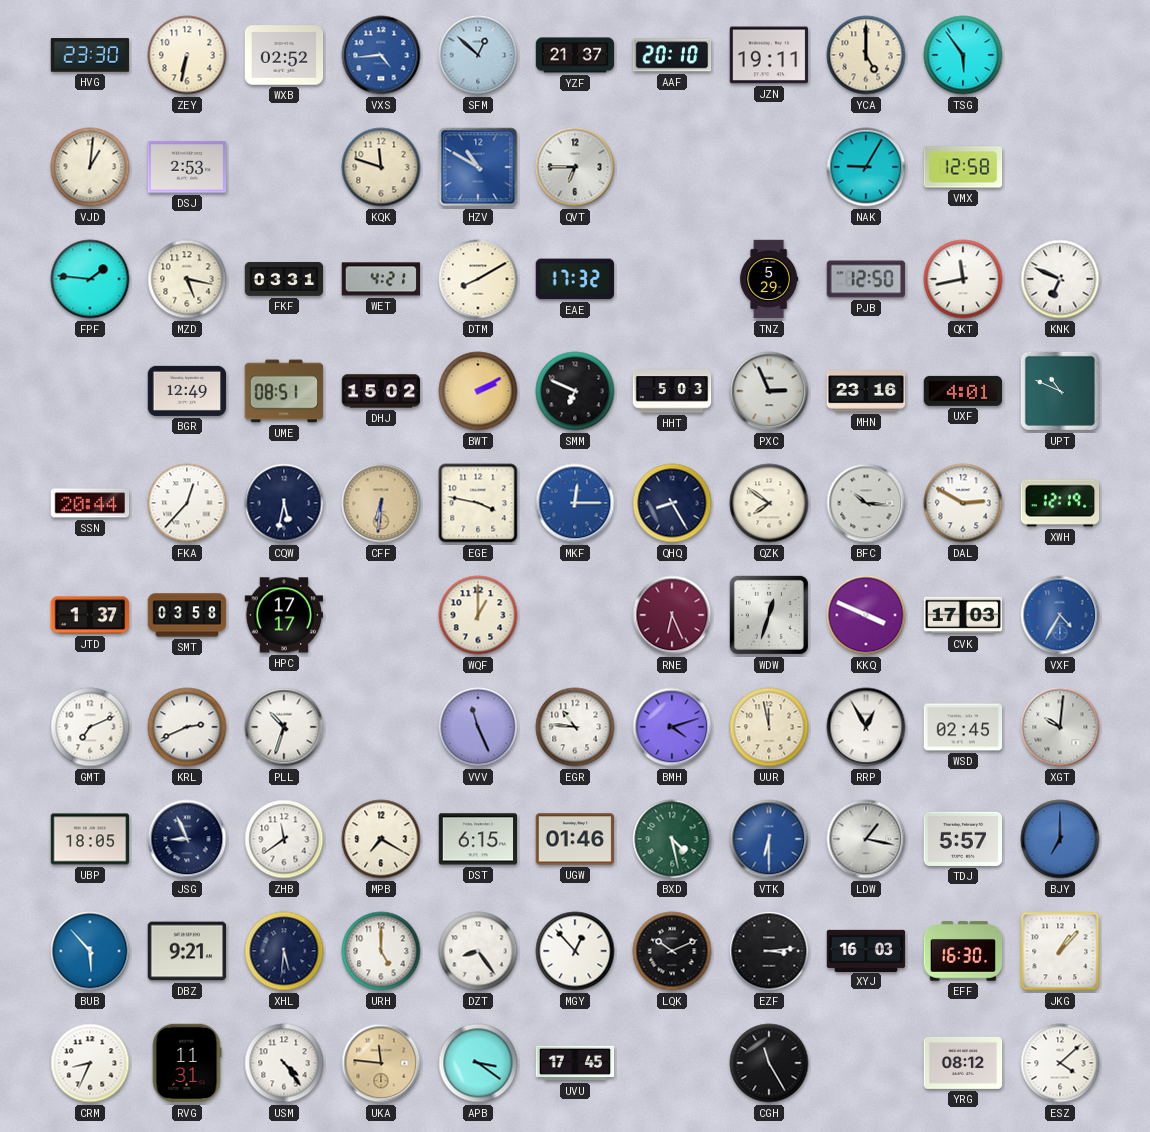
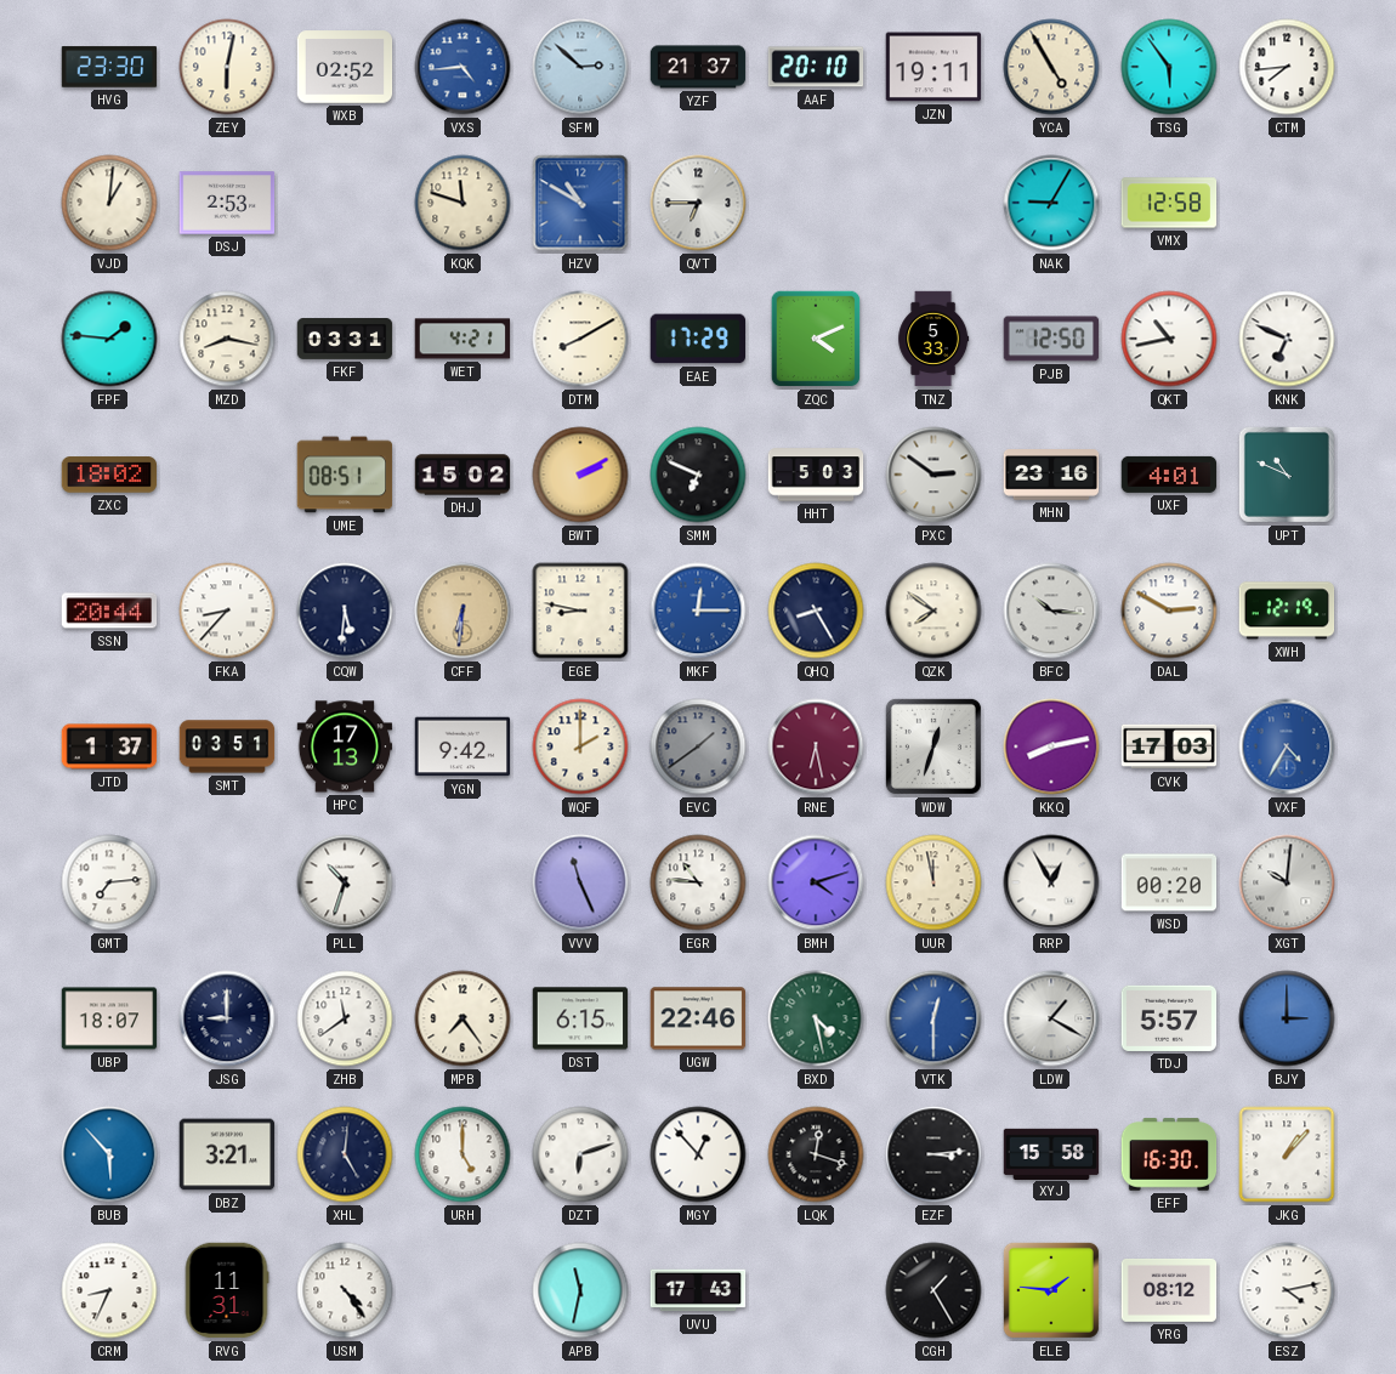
ZEY: 6:32 -> 6:02
SFM: 12:52 -> 2:52
YCA: 5:00 -> 4:55
CTM: none -> 7:44
MZD: 5:17 -> 8:17
EAE: 17:32 -> 17:29
ZQC: none -> 4:11
TNZ: 5:29 -> 5:33
QKT: 11:43 -> 10:43
ZXC: none -> 18:02
BGR: 12:49 -> none
PXC: 2:56 -> 2:51
FKA: 12:37 -> 8:37
CQW: 5:32 -> 5:31
EGE: 3:47 -> 8:47
SMT: 03:58 -> 03:51
HPC: 17:17 -> 17:13
YGN: none -> 9:42
WQF: 1:00 -> 2:00
EVC: none -> 1:39
RNE: 6:26 -> 6:28
KKQ: 3:49 -> 8:13
GMT: 7:11 -> 7:14
KRL: 2:41 -> none
WSD: 02:45 -> 00:20
UBP: 18:05 -> 18:07
JSG: 8:56 -> 9:00
MPB: 7:20 -> 7:24
UGW: 01:46 -> 22:46
VTK: 6:30 -> 12:30
LDW: 1:17 -> 1:20
BJY: 7:00 -> 3:00
DBZ: 9:21 -> 3:21
XHL: 5:31 -> 5:01
DZT: 8:24 -> 6:12
LQK: 10:11 -> 12:18
XYJ: 16:03 -> 15:58
UKA: 11:46 -> none
APB: 3:21 -> 11:32
UVU: 17:45 -> 17:43
CGH: 11:25 -> 1:25
ELE: none -> 1:46
ESZ: 4:08 -> 4:13
